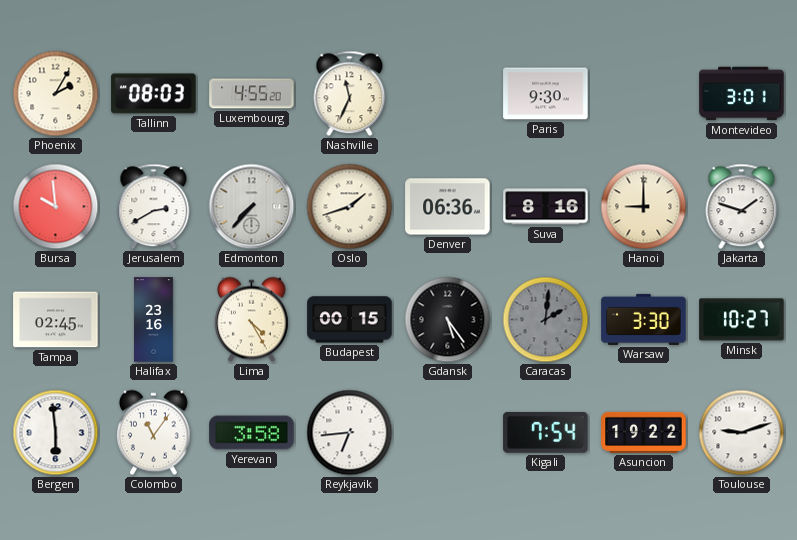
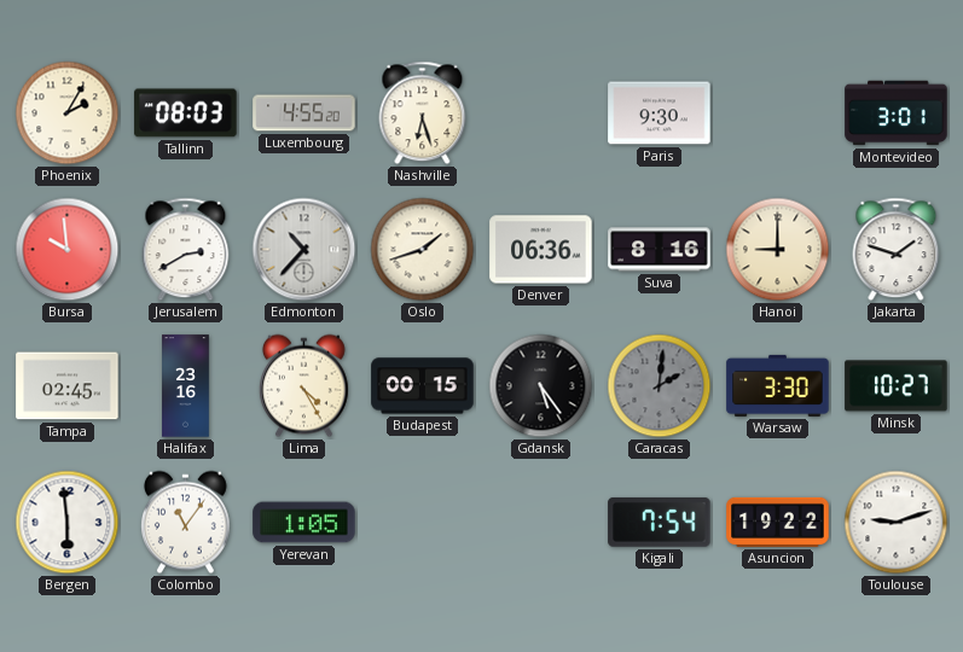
Nashville: 11:34 -> 6:27
Edmonton: 7:37 -> 10:37
Yerevan: 3:58 -> 1:05
Reykjavik: 6:44 -> none
